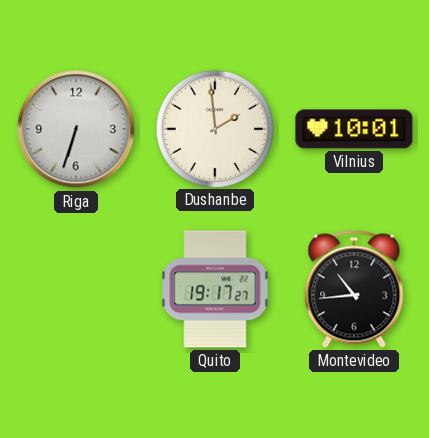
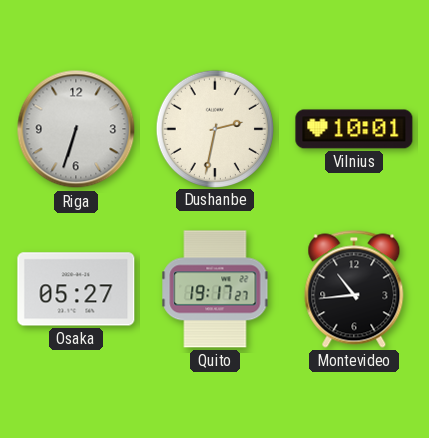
Dushanbe: 1:59 -> 2:32
Osaka: none -> 05:27
